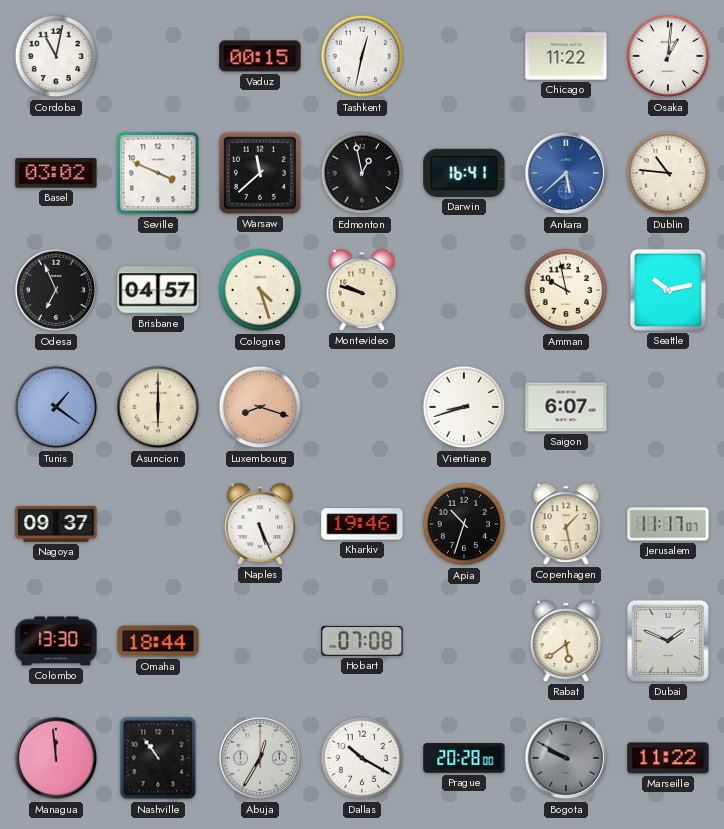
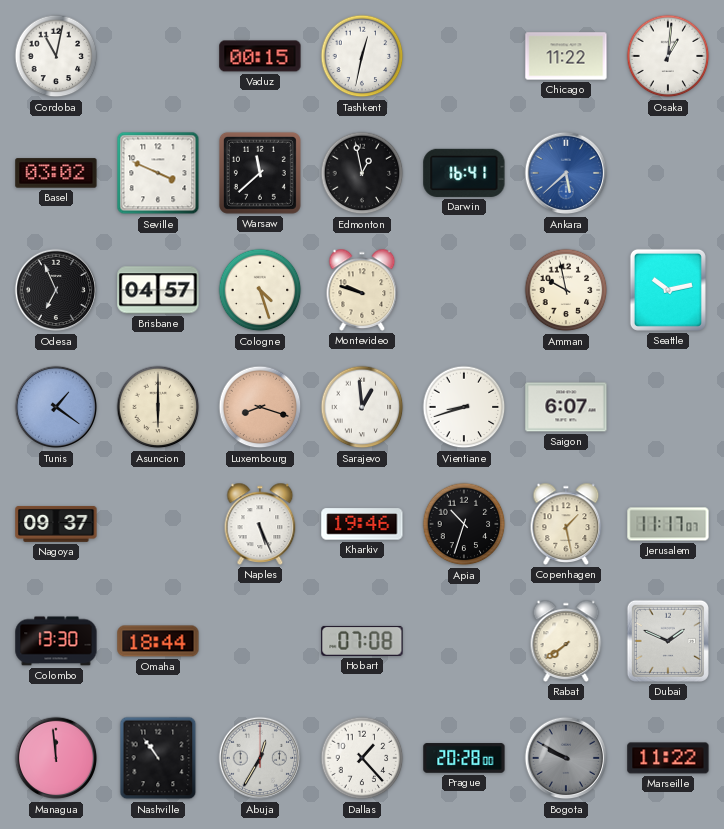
Dublin: 10:46 -> none
Sarajevo: none -> 12:59
Rabat: 5:39 -> 7:39
Dallas: 10:20 -> 1:23
